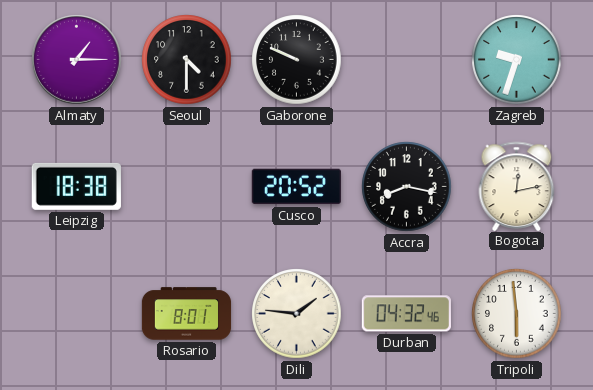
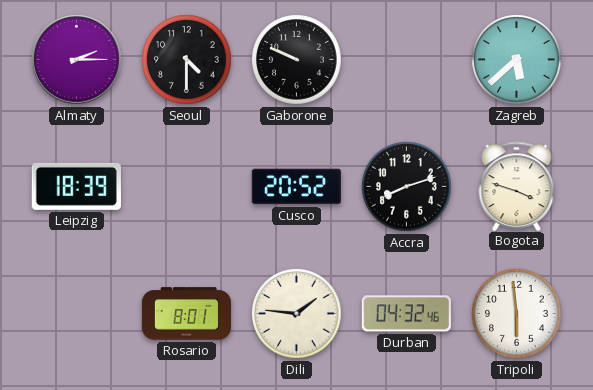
Almaty: 1:15 -> 2:15
Zagreb: 9:33 -> 5:38
Leipzig: 18:38 -> 18:39
Accra: 8:17 -> 8:12
Bogota: 12:13 -> 3:48
